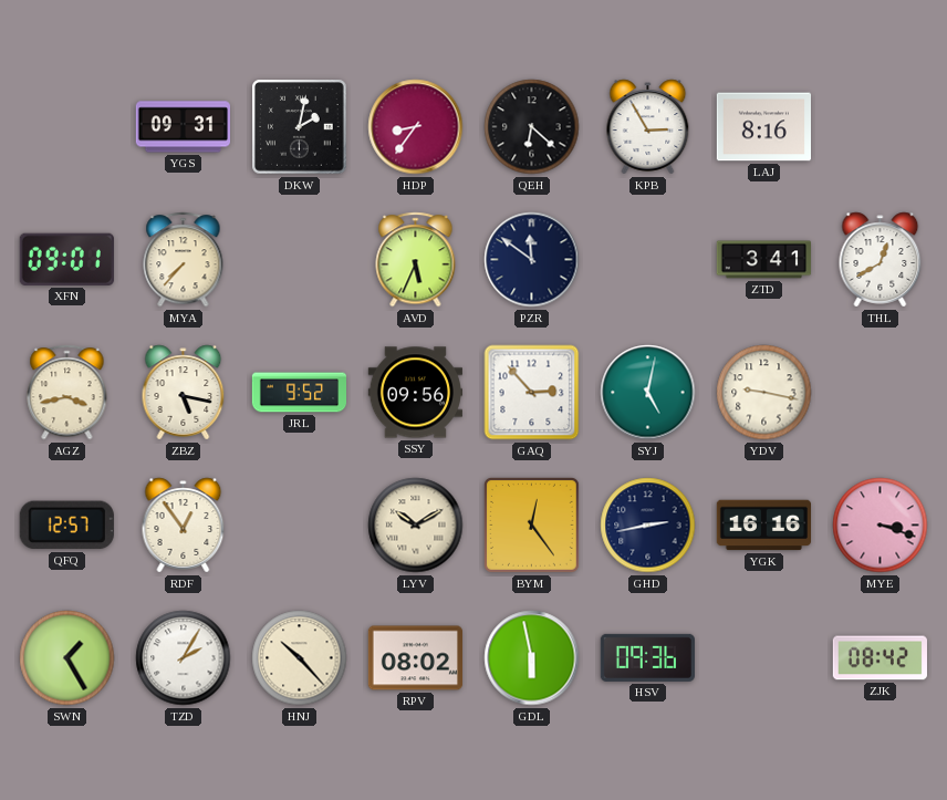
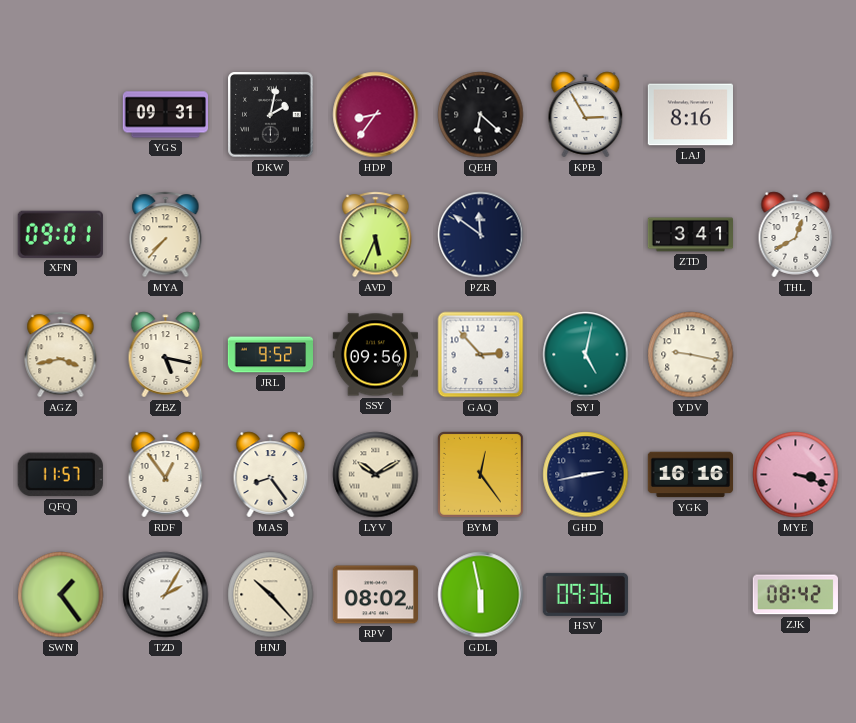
QFQ: 12:57 -> 11:57
MAS: none -> 8:24
SWN: 1:25 -> 1:24
